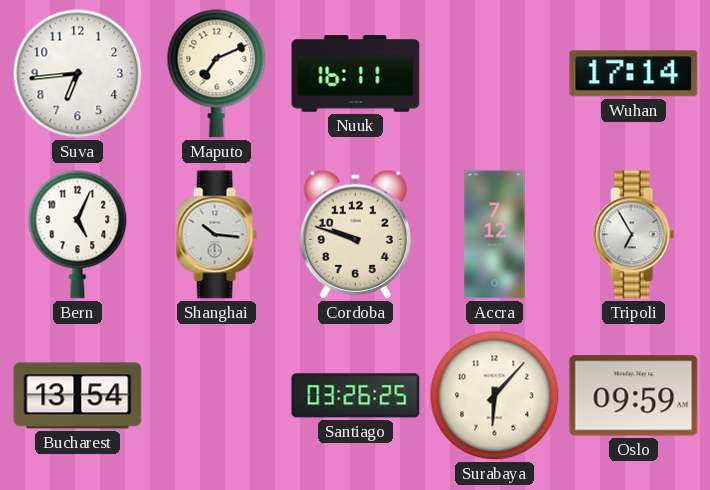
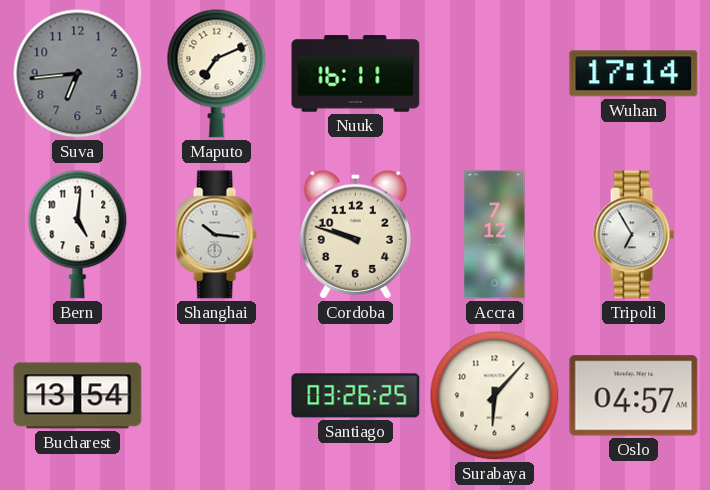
Suva dial: white -> grey
Bern: 5:04 -> 5:01
Oslo: 09:59 -> 04:57
